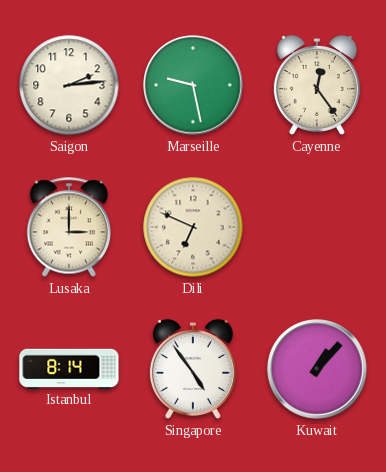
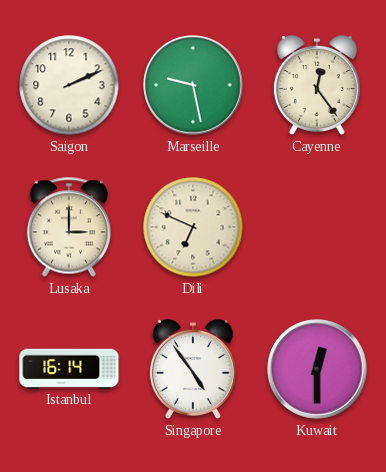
Saigon: 2:14 -> 2:11
Istanbul: 8:14 -> 16:14
Kuwait: 1:07 -> 12:30
